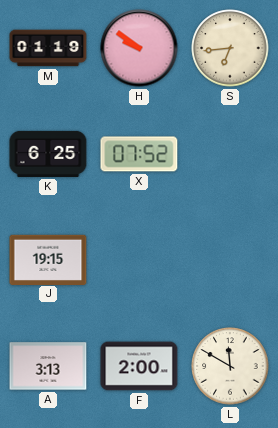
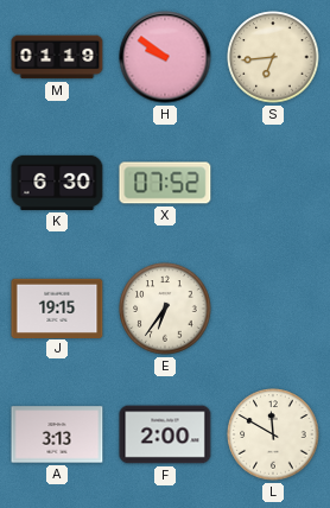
K: 6:25 -> 6:30
E: none -> 6:36
